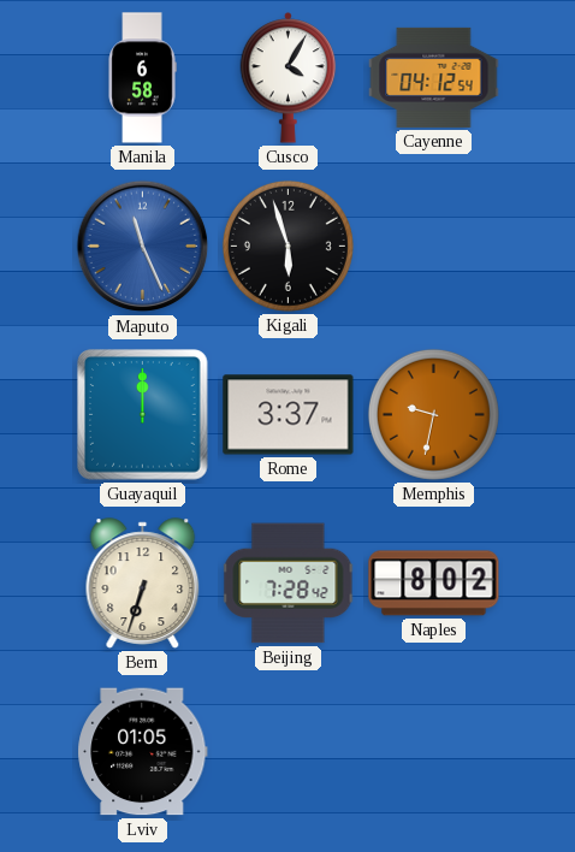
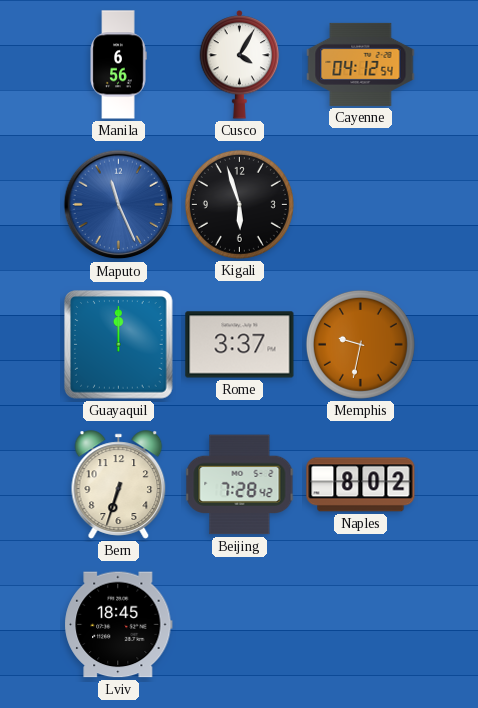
Manila: 6:58 -> 6:56
Lviv: 01:05 -> 18:45
